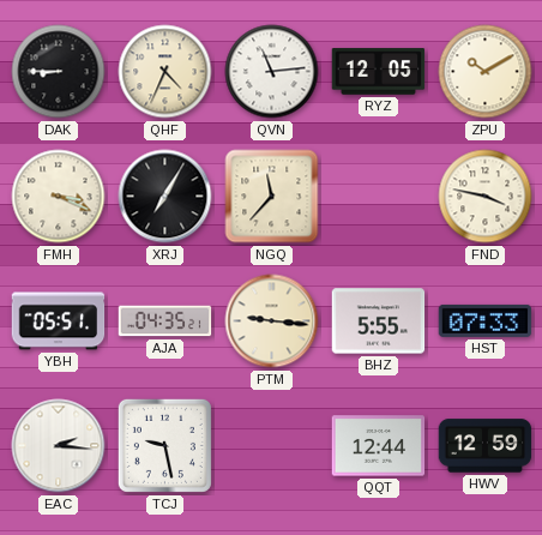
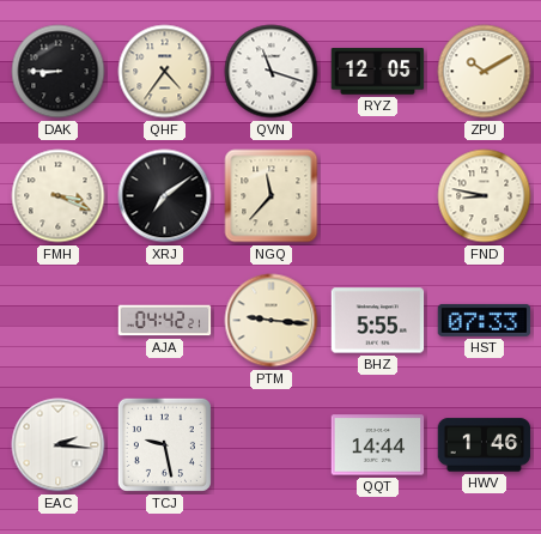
QHF: 4:34 -> 4:36
QVN: 11:14 -> 11:18
XRJ: 7:05 -> 7:09
FND: 3:47 -> 8:47
YBH: 05:51 -> none
AJA: 04:35 -> 04:42
QQT: 12:44 -> 14:44
HWV: 12:59 -> 1:46
